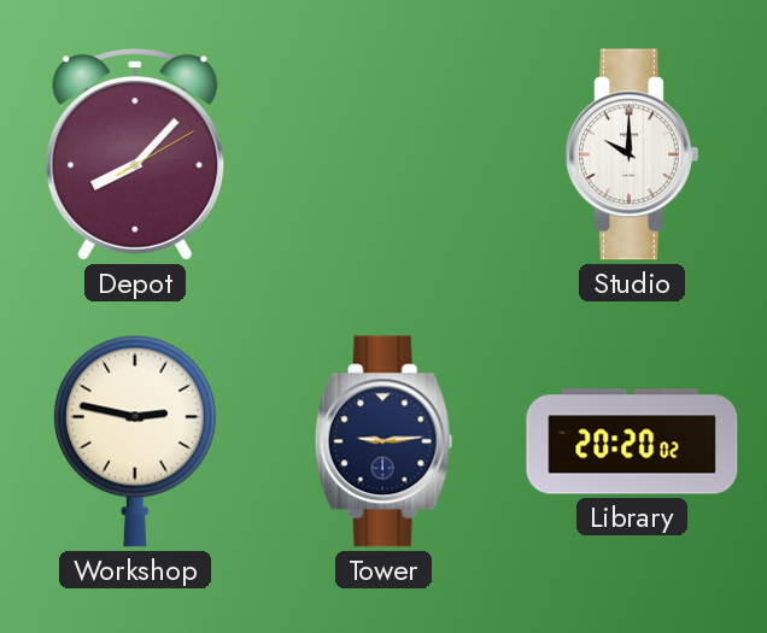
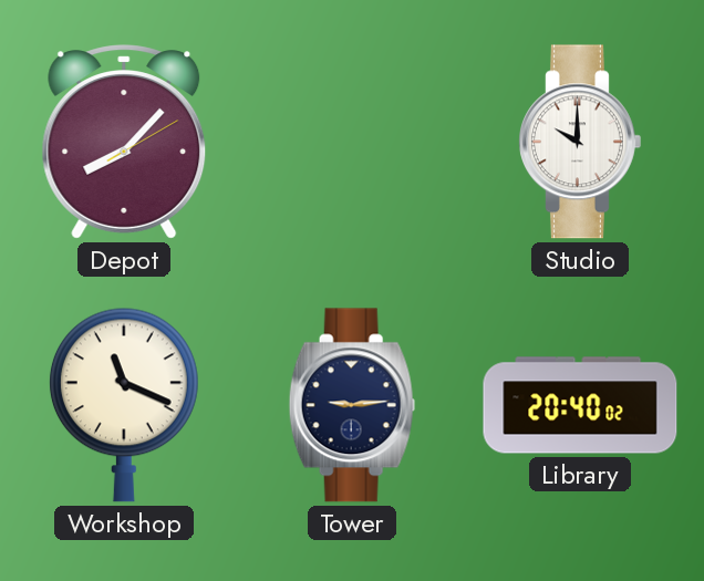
Workshop: 2:47 -> 11:19
Library: 20:20 -> 20:40
